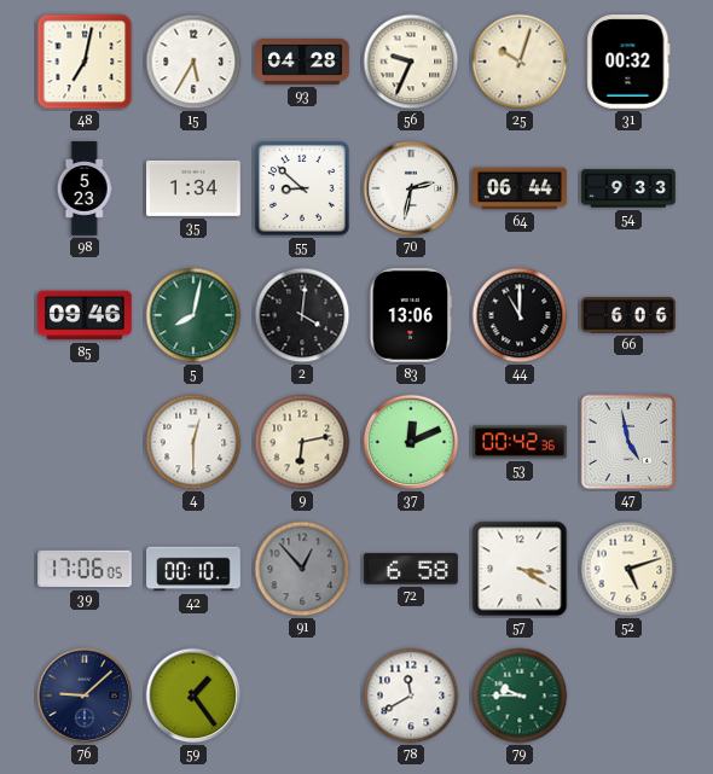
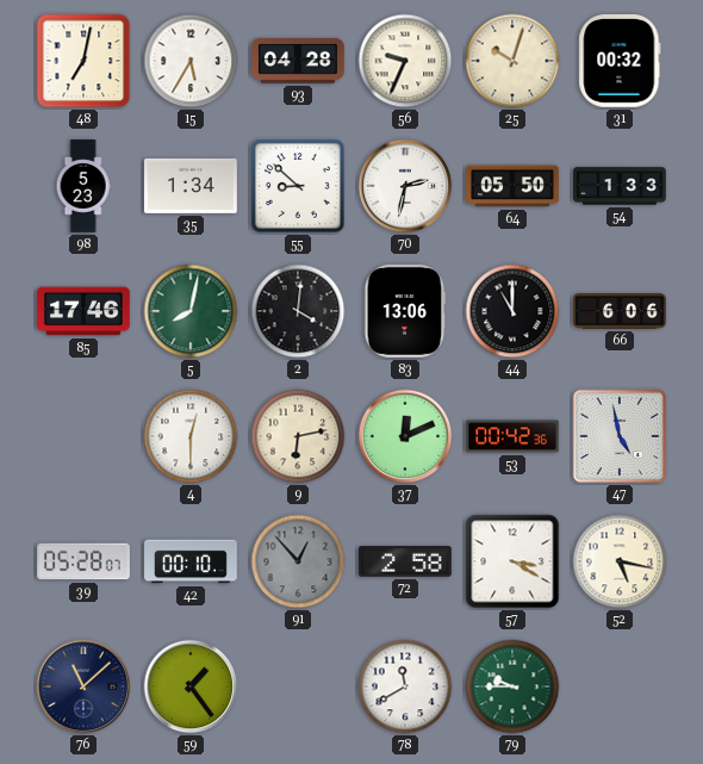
64: 06:44 -> 05:50
54: 9:33 -> 1:33
85: 09:46 -> 17:46
39: 17:06 -> 05:28
72: 6:58 -> 2:58
52: 5:12 -> 5:17
76: 9:08 -> 11:08
